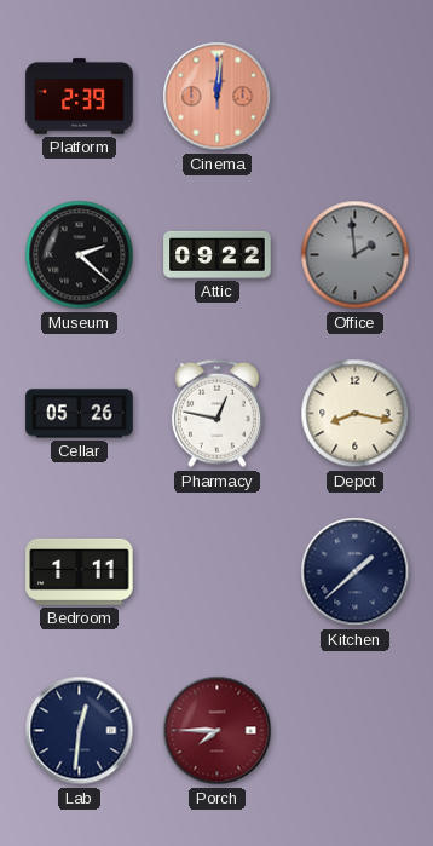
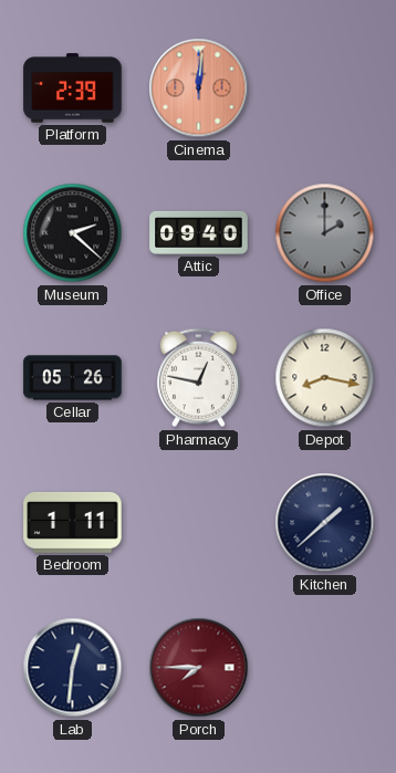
Attic: 09:22 -> 09:40
Office: 1:59 -> 2:00
